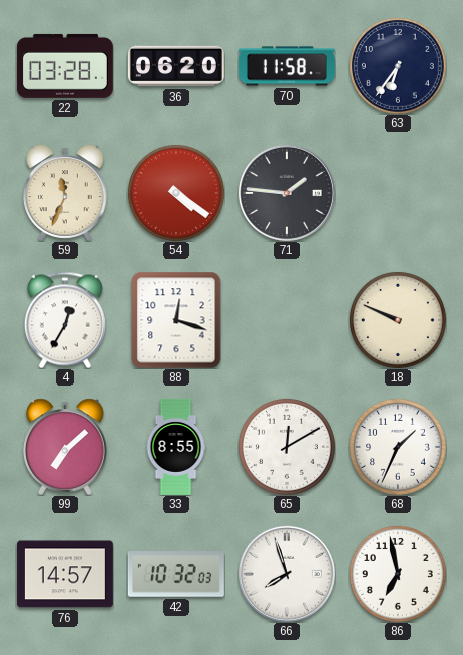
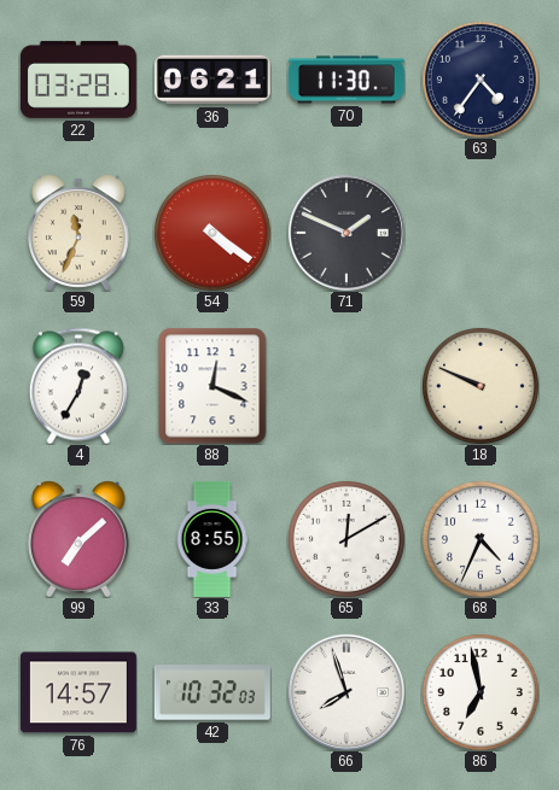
36: 06:20 -> 06:21
70: 11:58 -> 11:30
63: 6:36 -> 4:36
71: 1:46 -> 1:49
88: 12:18 -> 12:19
68: 1:34 -> 4:34
